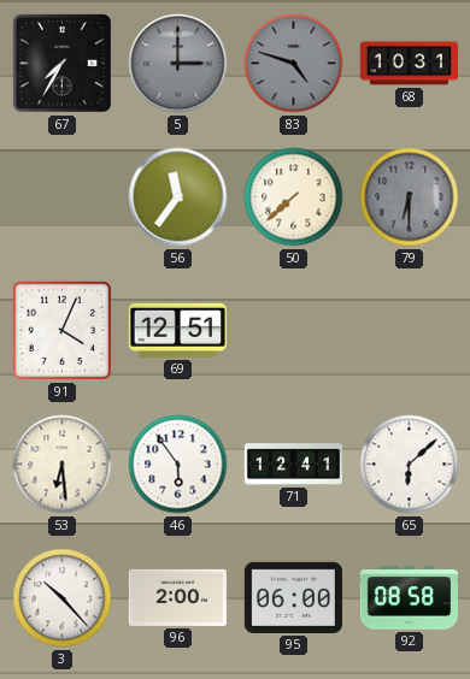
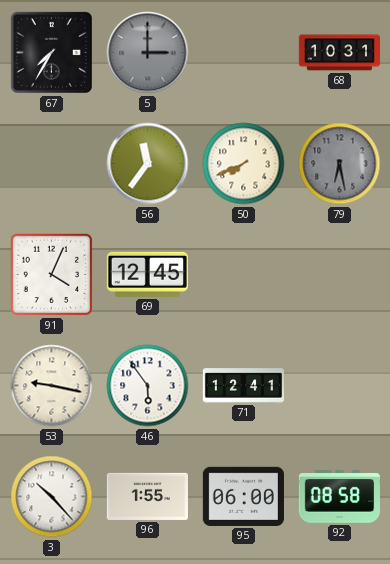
83: 4:48 -> none
50: 7:38 -> 7:41
79: 6:30 -> 6:28
69: 12:51 -> 12:45
53: 6:29 -> 9:17
65: 6:08 -> none
96: 2:00 -> 1:55
